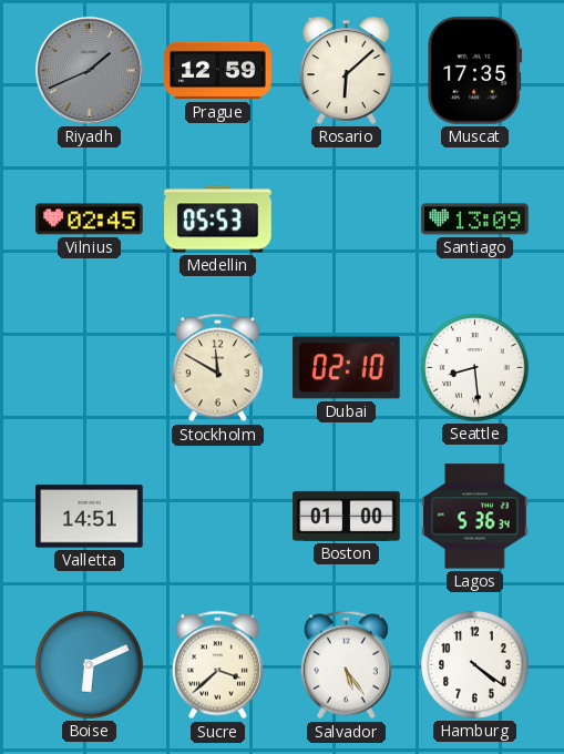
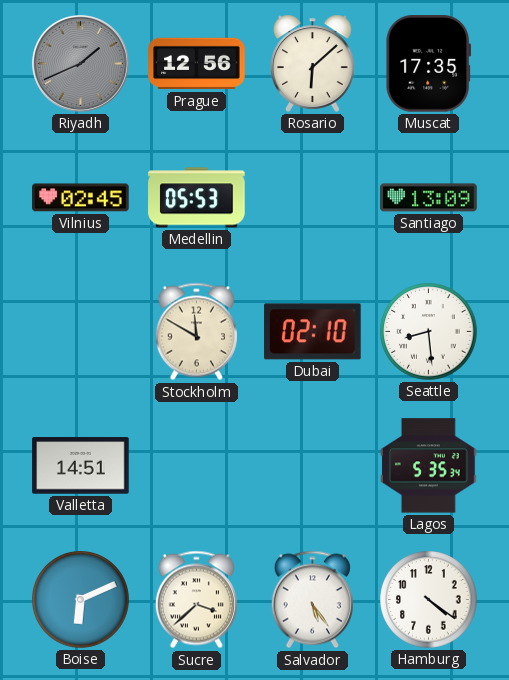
Prague: 12:59 -> 12:56
Boston: 01:00 -> none
Lagos: 5:36 -> 5:35
